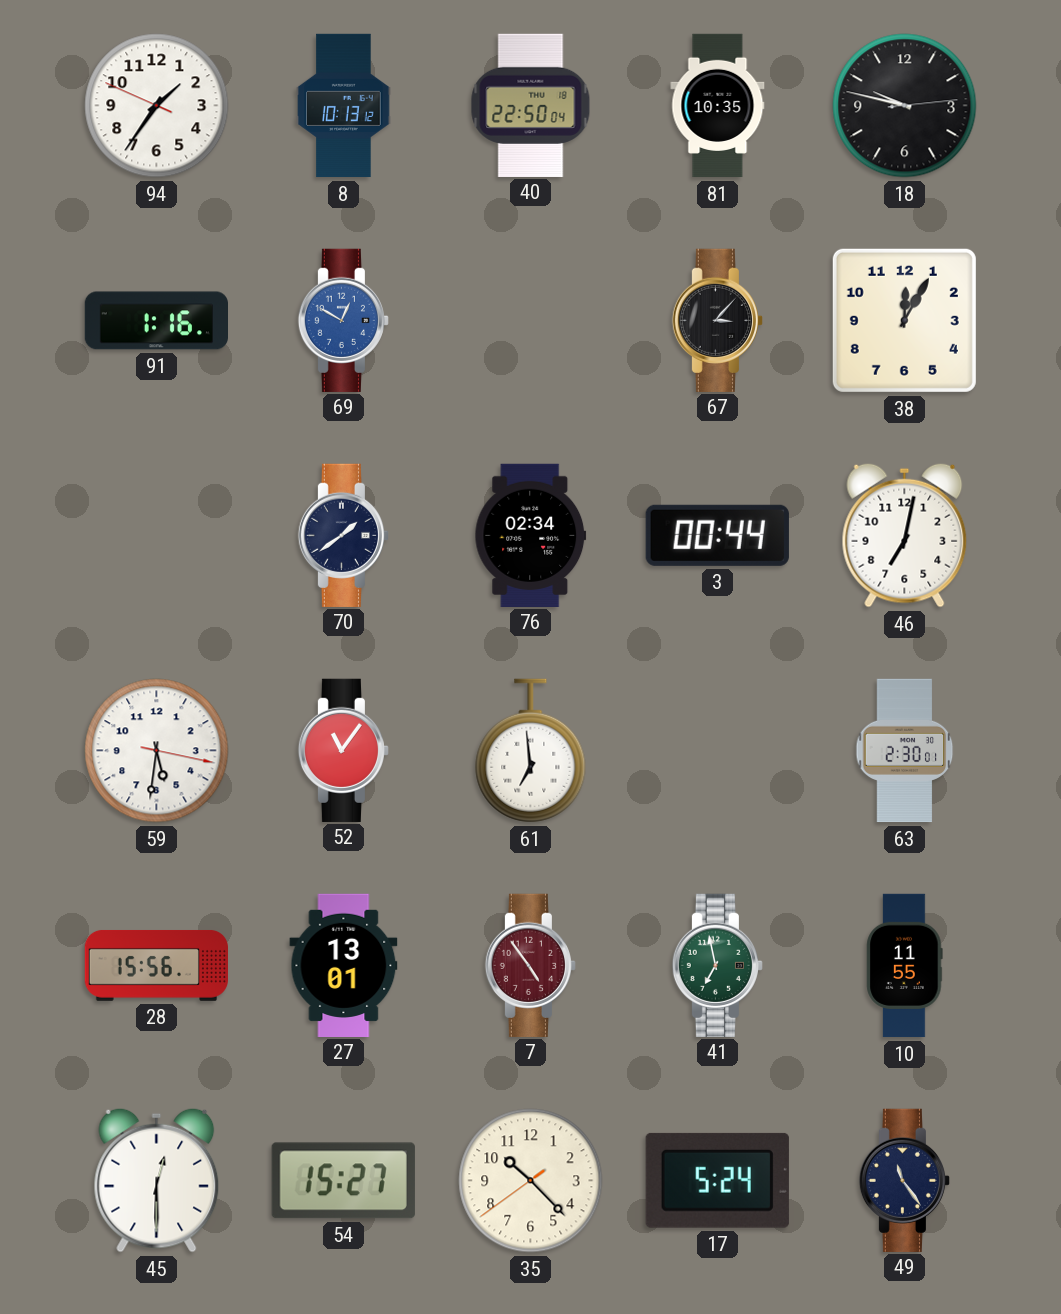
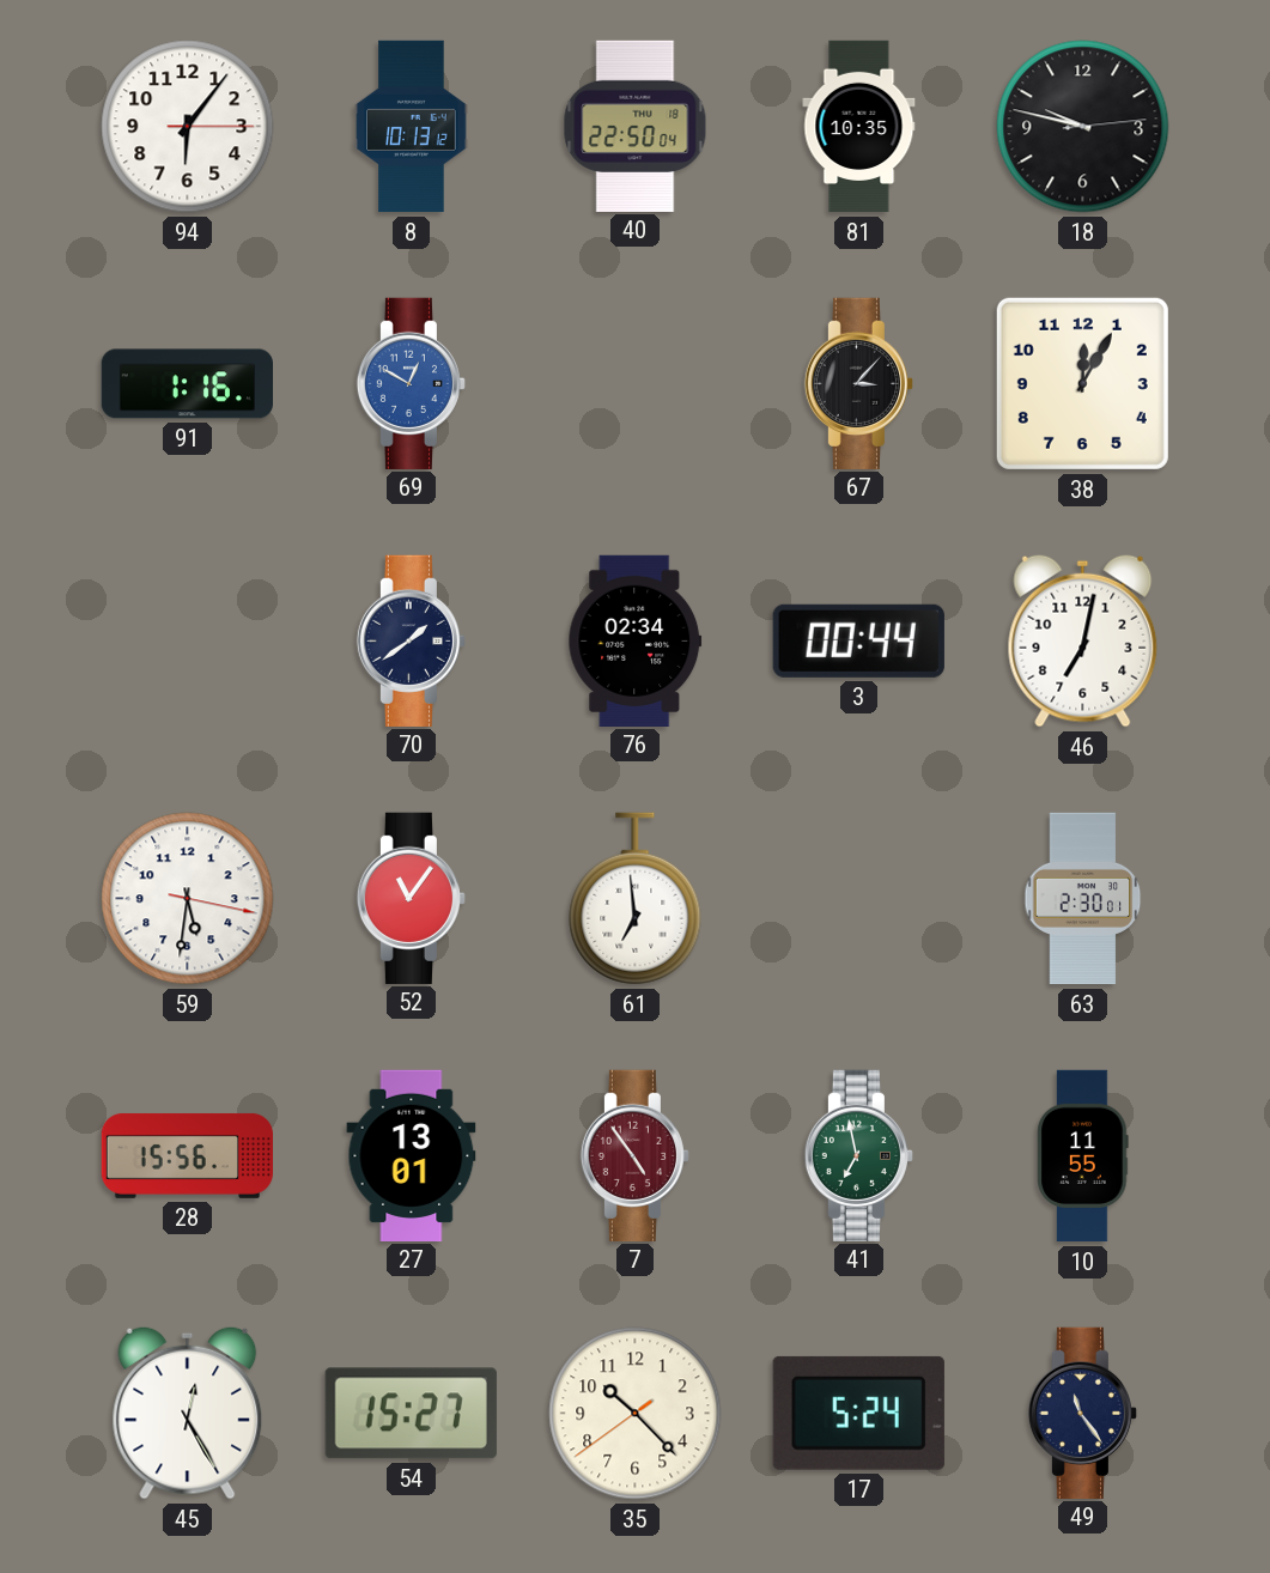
94: 1:35 -> 6:06
45: 12:30 -> 12:25
